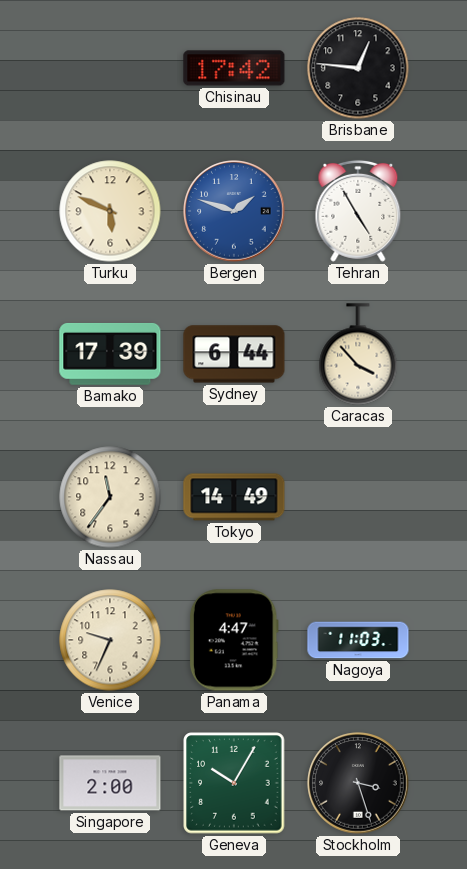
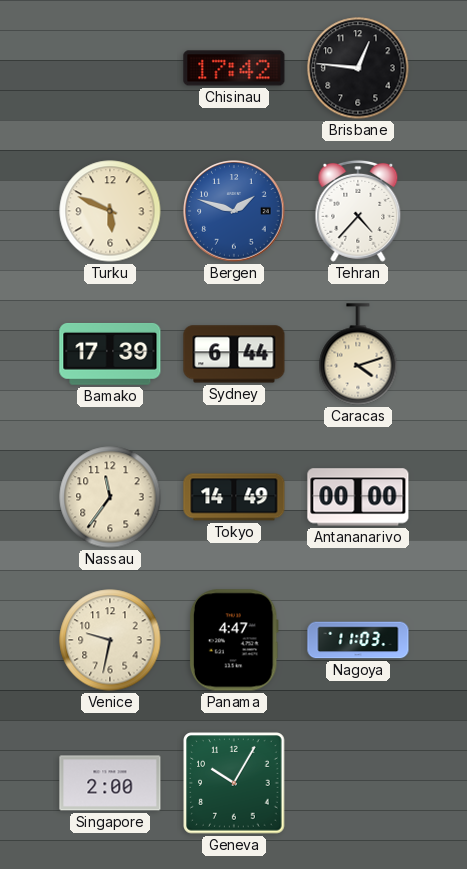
Tehran: 4:55 -> 4:37
Caracas: 3:53 -> 4:12
Antananarivo: none -> 00:00
Venice: 9:34 -> 9:32
Stockholm: 3:27 -> none
